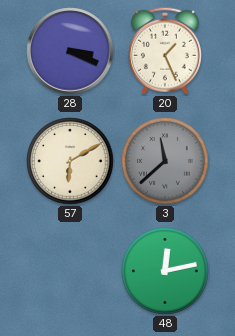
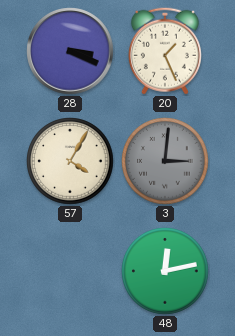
57: 6:10 -> 4:05
3: 11:38 -> 3:01
